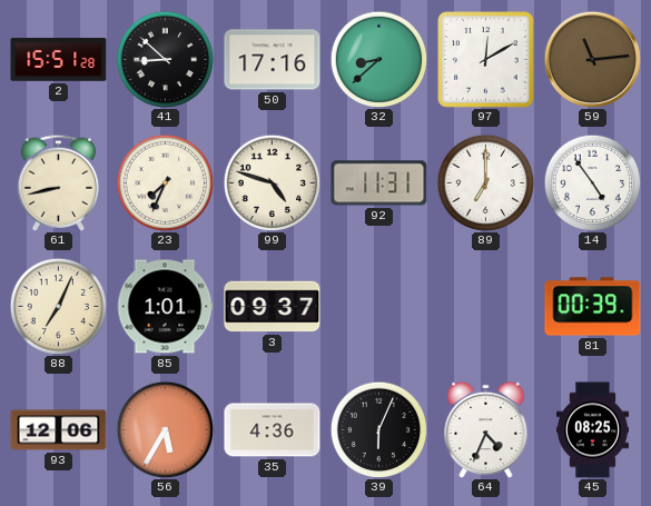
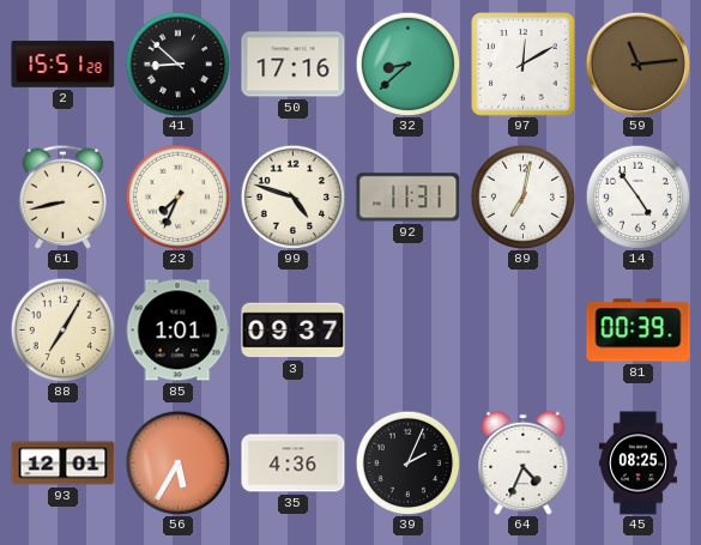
89: 7:00 -> 7:02
88: 7:04 -> 7:05
93: 12:06 -> 12:01
39: 6:04 -> 2:04
